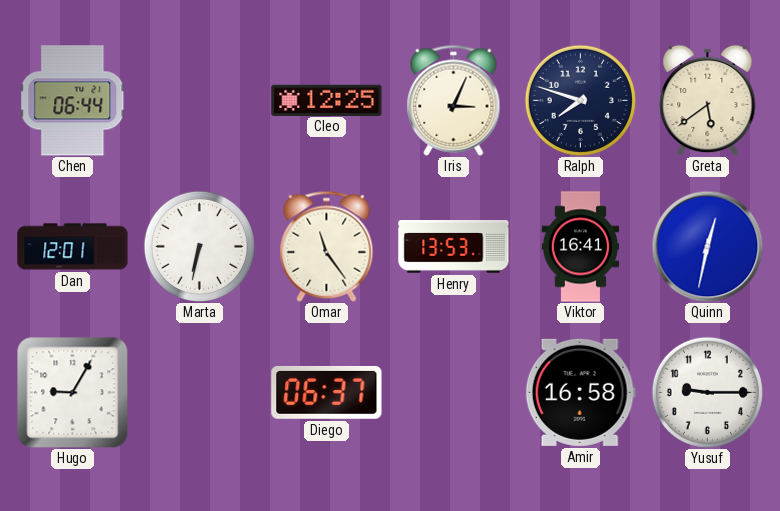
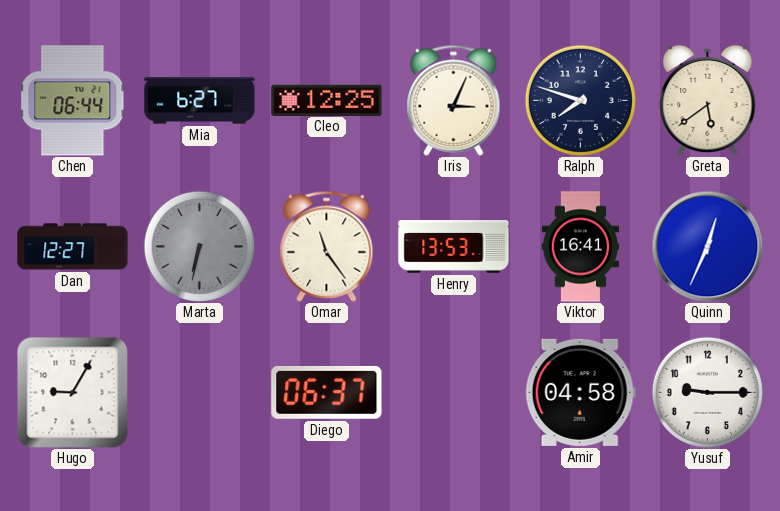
Mia: none -> 6:27
Dan: 12:01 -> 12:27
Marta dial: white -> grey
Quinn: 12:32 -> 12:34
Amir: 16:58 -> 04:58
